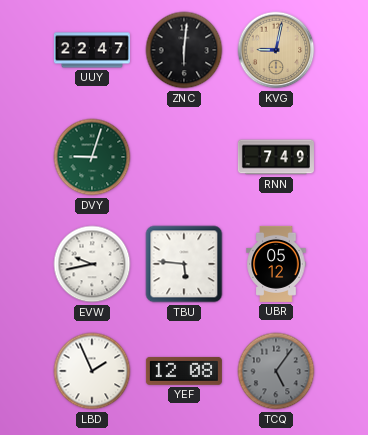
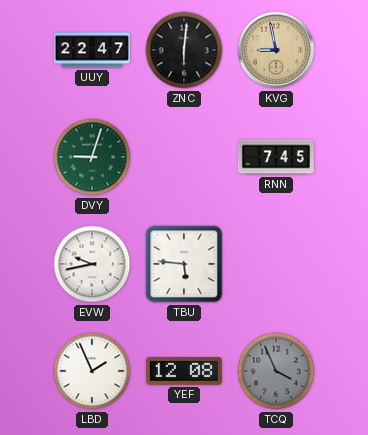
KVG: 9:02 -> 8:58
RNN: 7:49 -> 7:45
UBR: 05:12 -> none
TCQ: 5:06 -> 3:56
